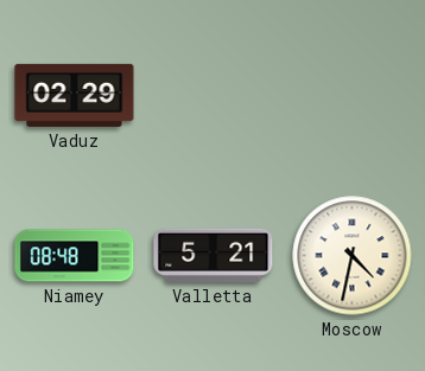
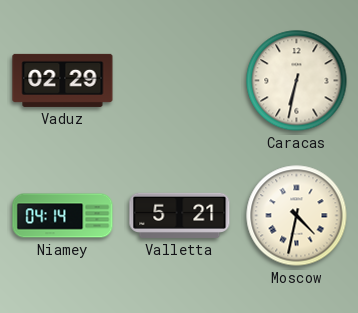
Caracas: none -> 6:32
Niamey: 08:48 -> 04:14
